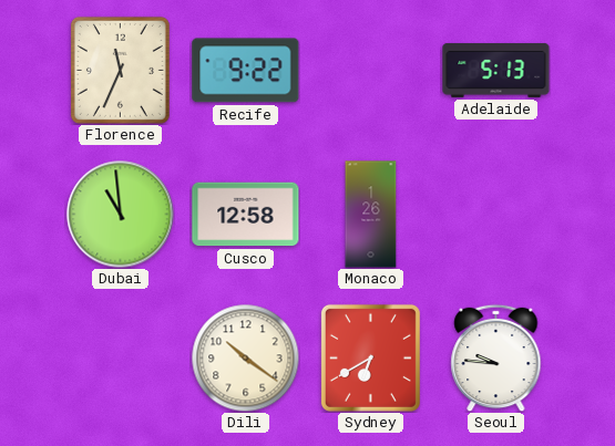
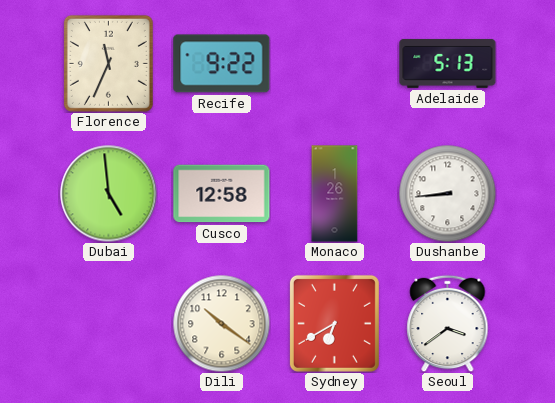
Dubai: 10:59 -> 4:59
Dushanbe: none -> 8:44
Seoul: 9:46 -> 3:39
